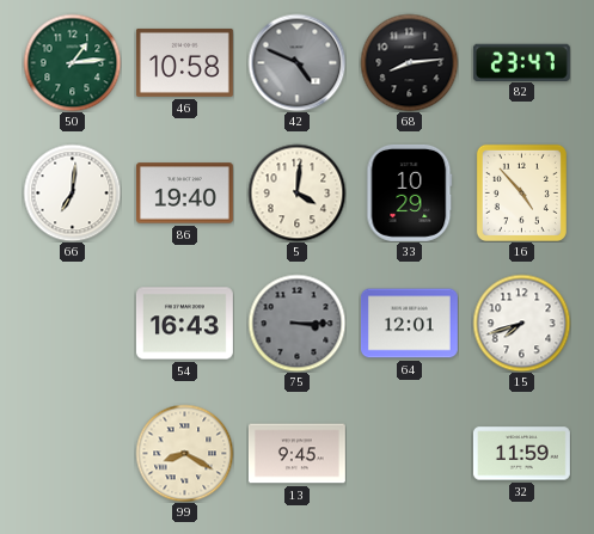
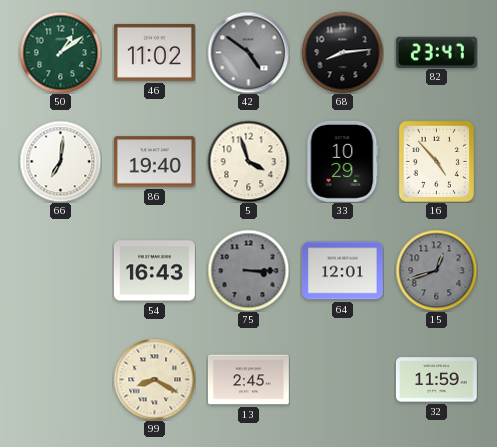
50: 1:14 -> 1:09
46: 10:58 -> 11:02
42: 4:49 -> 4:51
5: 4:01 -> 3:57
15: 7:42 -> 12:42
15 dial: white -> grey
13: 9:45 -> 2:45
